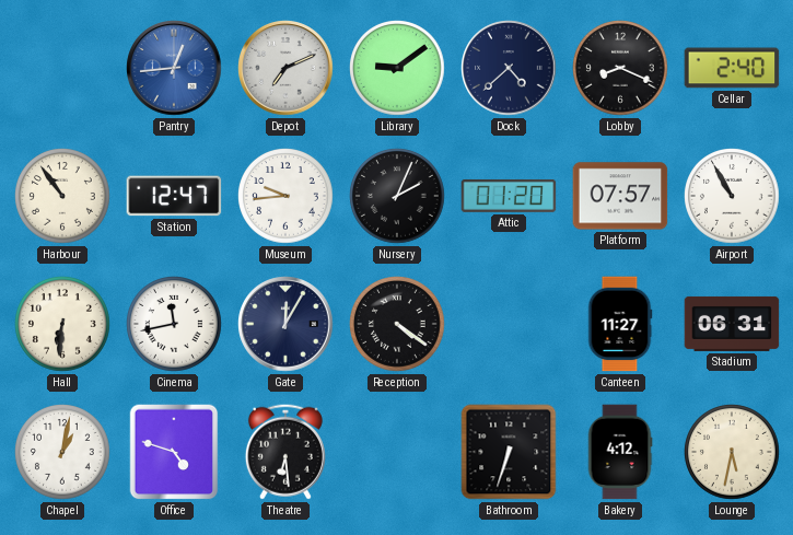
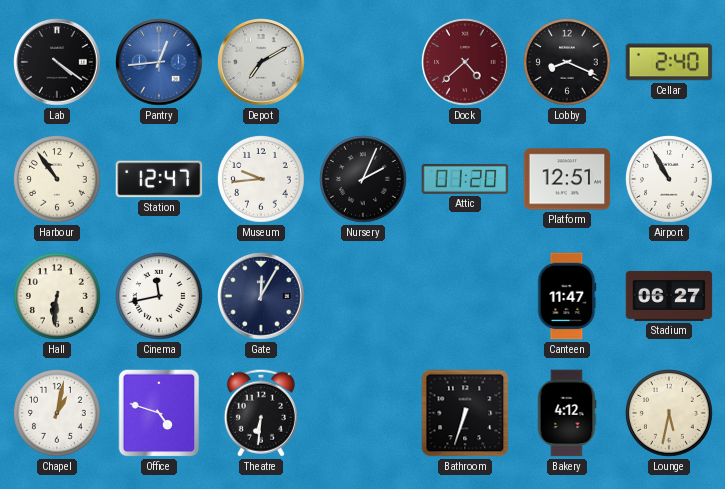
Lab: none -> 4:21
Depot: 7:11 -> 7:10
Library: 9:09 -> none
Dock dial: navy -> burgundy
Platform: 07:57 -> 12:51
Reception: 4:21 -> none
Canteen: 11:27 -> 11:47
Stadium: 06:31 -> 06:27
Theatre: 6:29 -> 6:31
